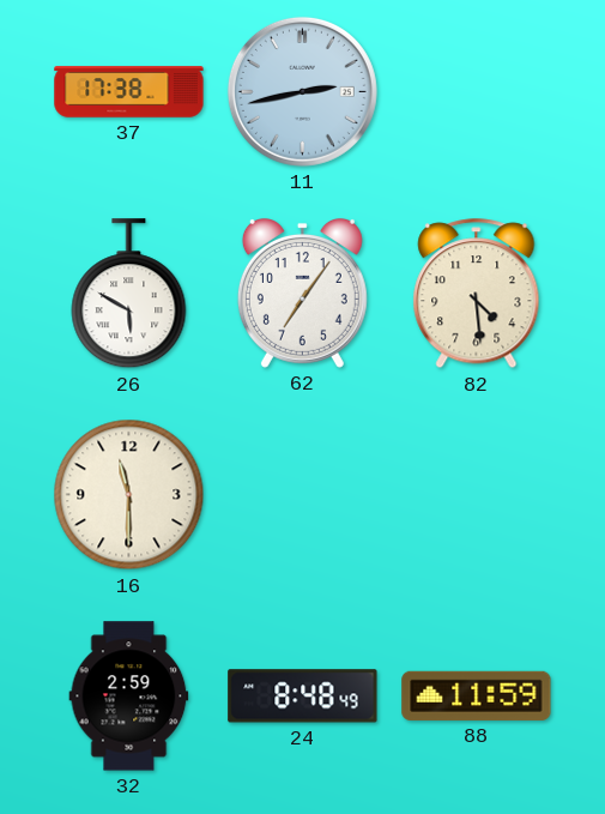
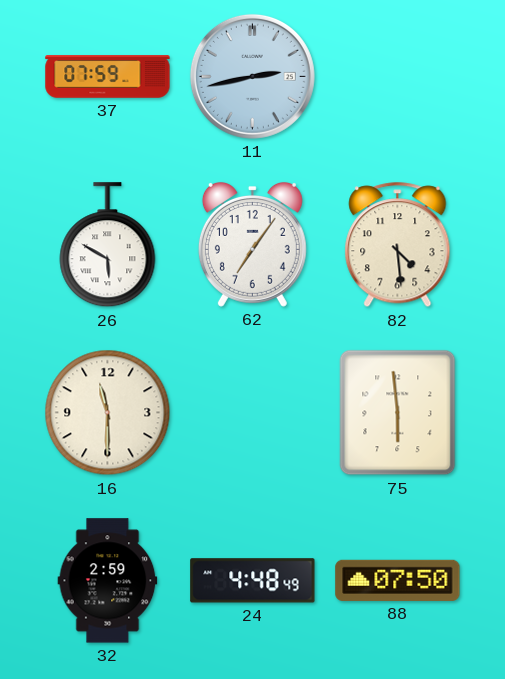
37: 17:38 -> 07:59
75: none -> 5:59
24: 8:48 -> 4:48
88: 11:59 -> 07:50
